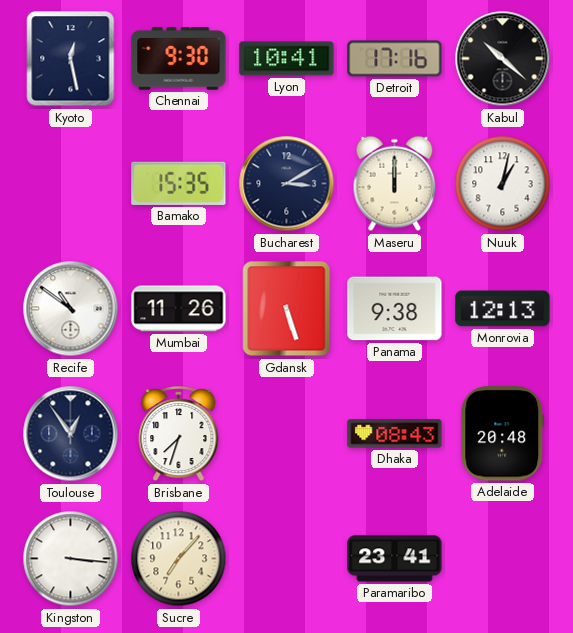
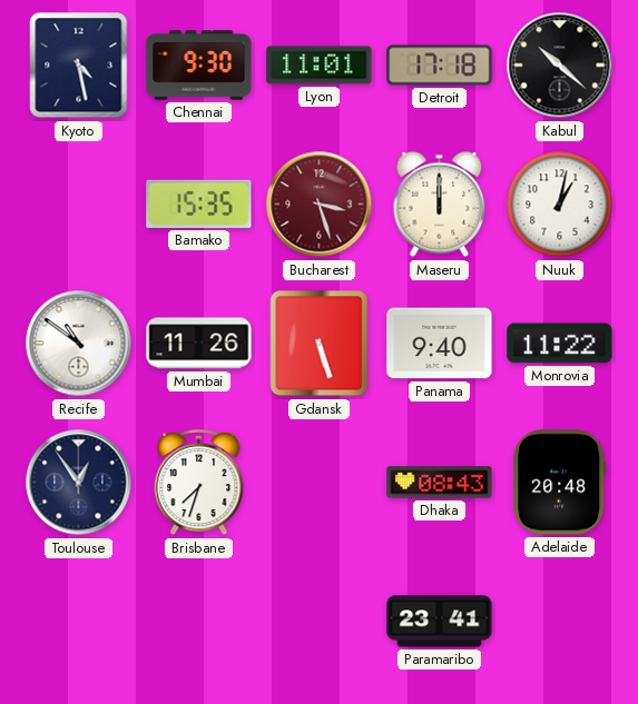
Kyoto: 12:28 -> 4:28
Lyon: 10:41 -> 11:01
Detroit: 17:16 -> 17:18
Bucharest: 3:10 -> 3:27
Bucharest dial: navy -> burgundy
Panama: 9:38 -> 9:40
Monrovia: 12:13 -> 11:22
Kingston: 3:16 -> none
Sucre: 7:07 -> none
